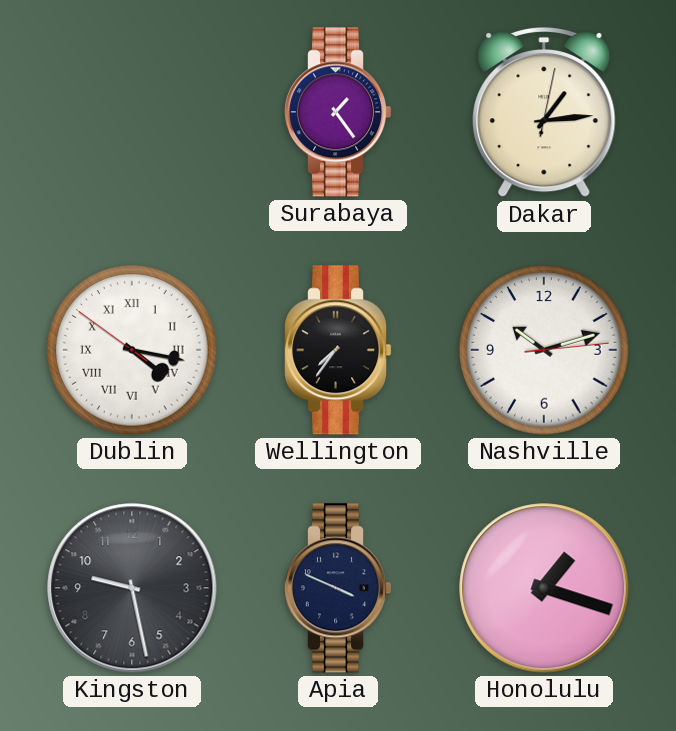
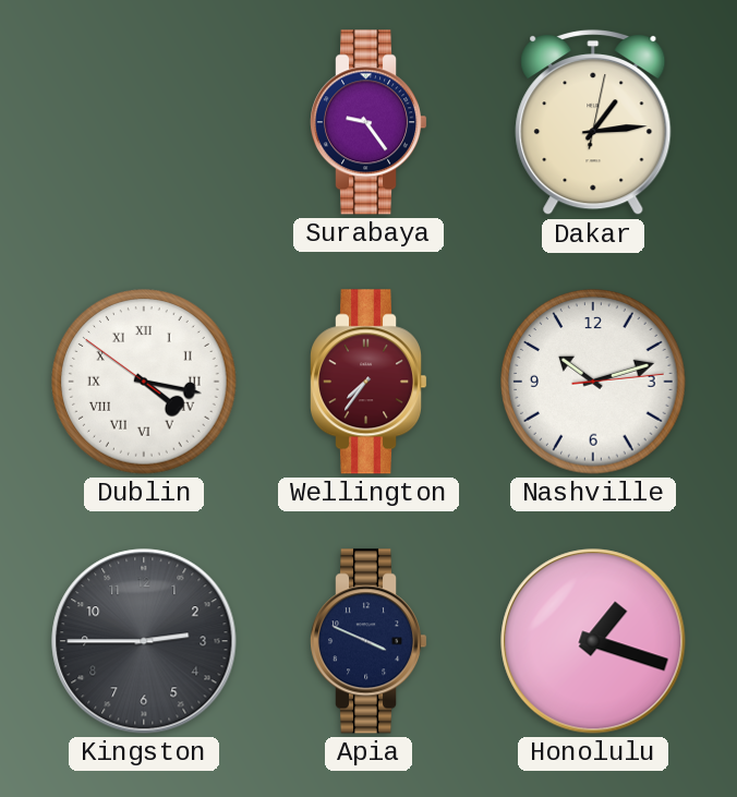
Surabaya: 1:24 -> 9:24
Wellington dial: black -> burgundy
Kingston: 9:28 -> 2:45
